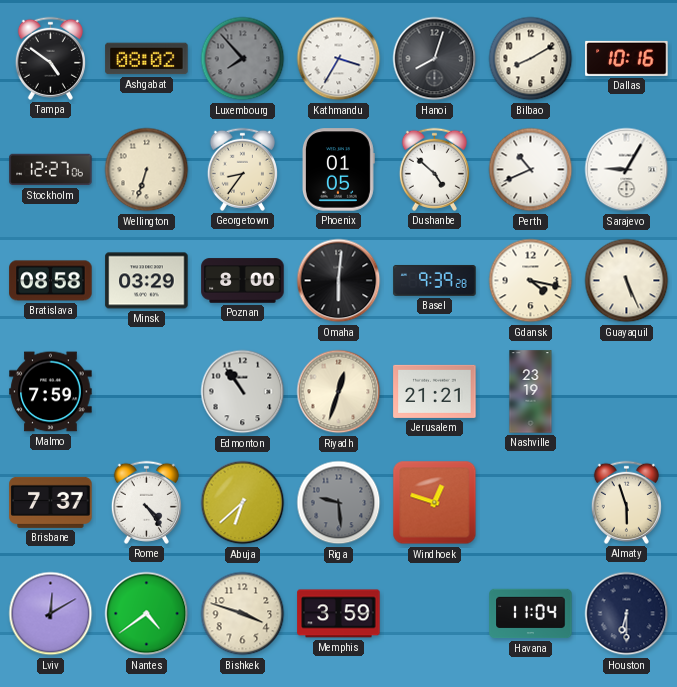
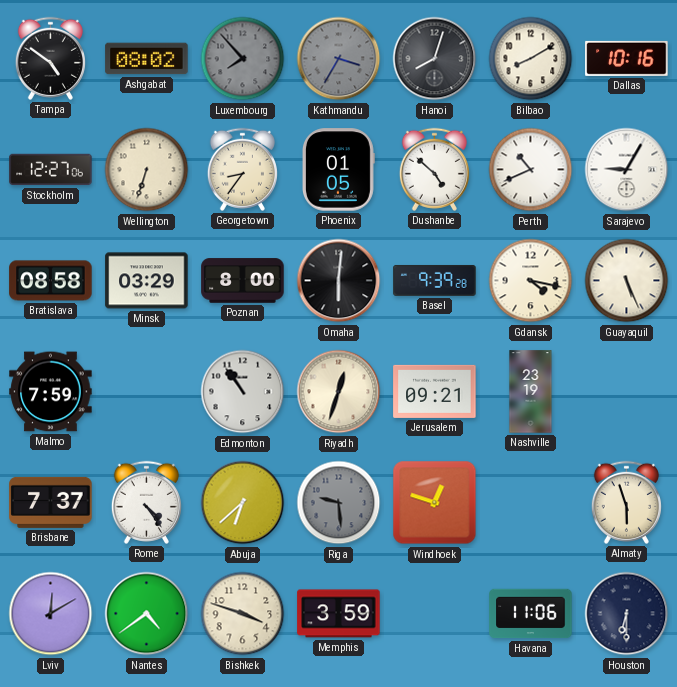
Kathmandu dial: white -> grey
Jerusalem: 21:21 -> 09:21
Havana: 11:04 -> 11:06
